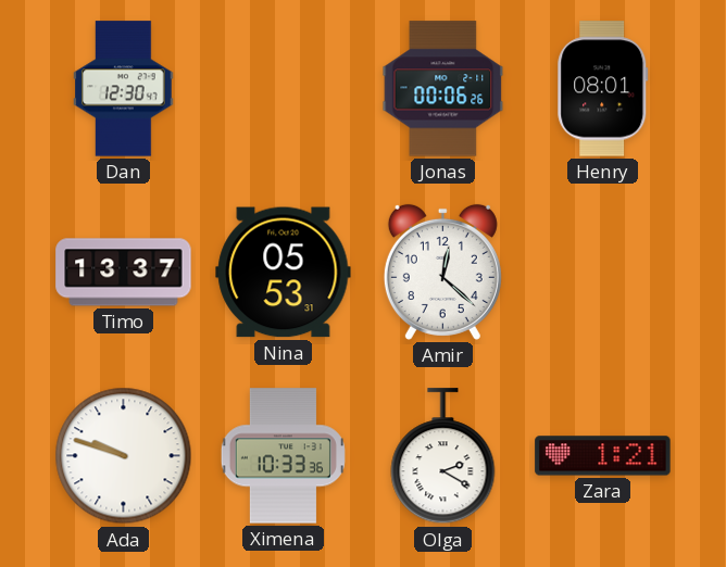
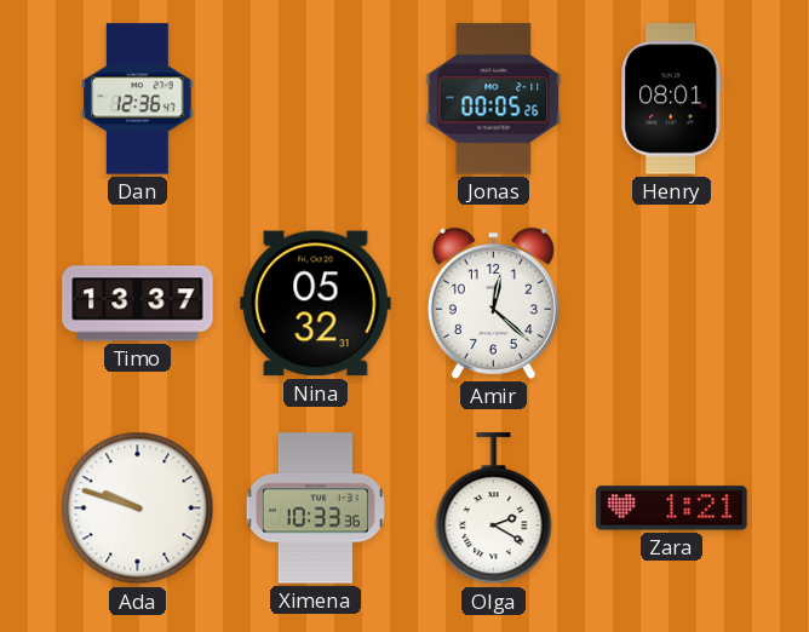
Dan: 12:30 -> 12:36
Jonas: 00:06 -> 00:05
Nina: 05:53 -> 05:32
